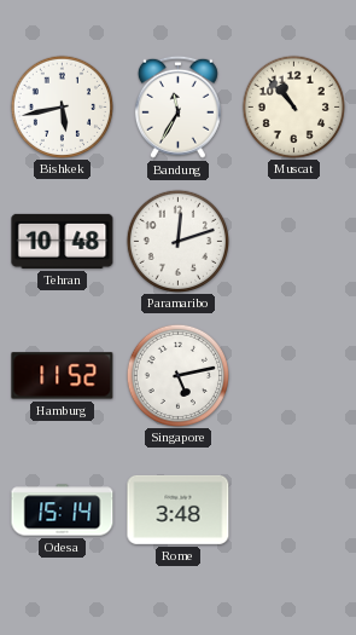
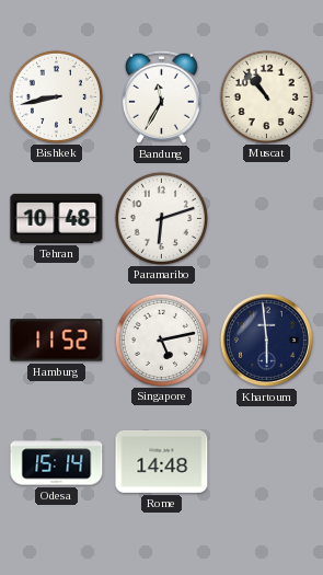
Bishkek: 5:43 -> 8:43
Paramaribo: 12:12 -> 6:12
Khartoum: none -> 5:59
Rome: 3:48 -> 14:48
